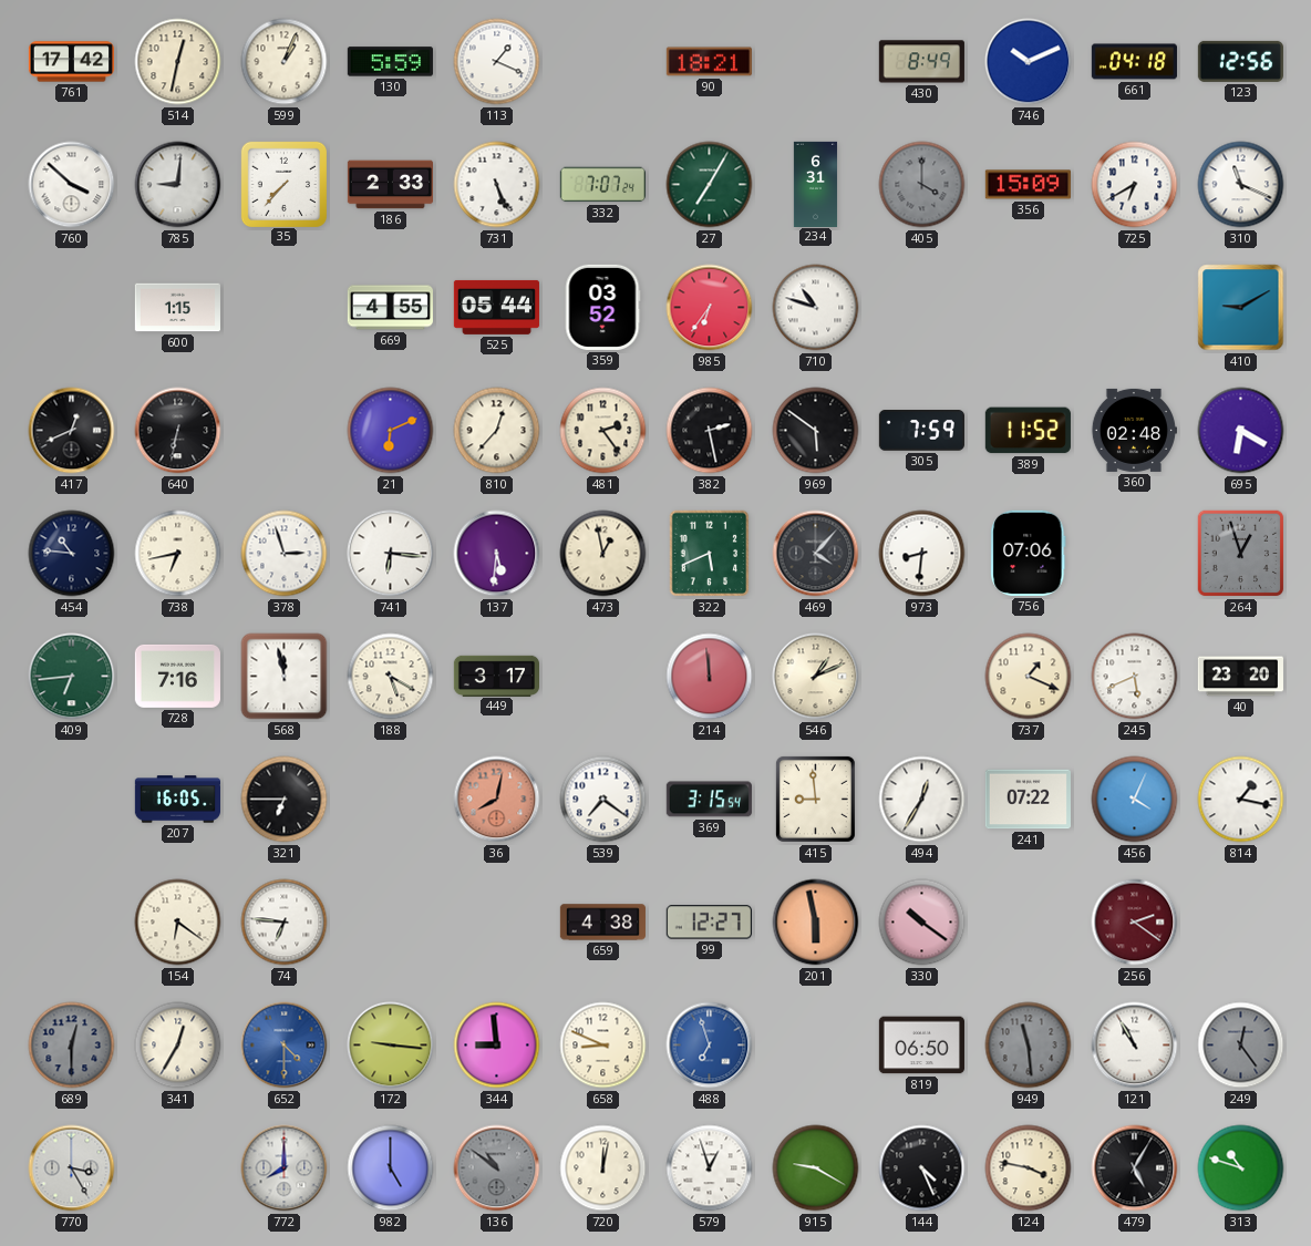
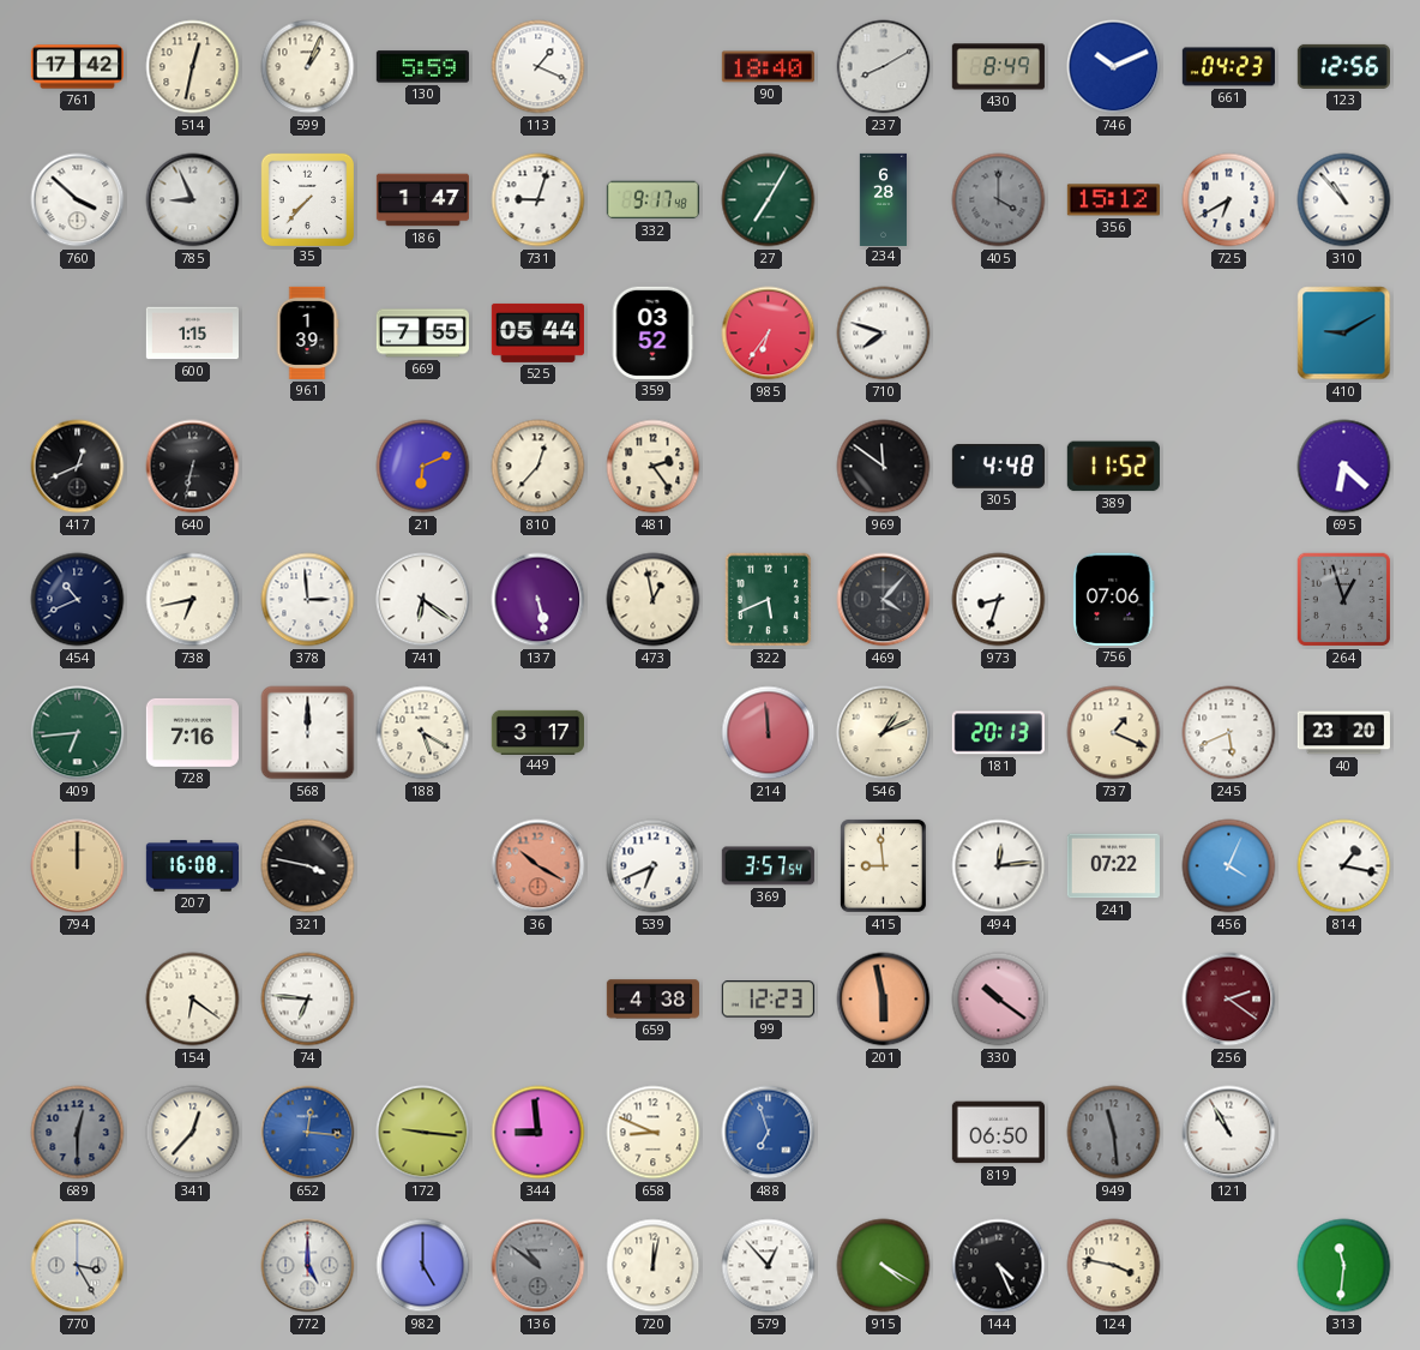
90: 18:21 -> 18:40
237: none -> 8:10
661: 04:18 -> 04:23
785: 9:01 -> 8:56
186: 2:33 -> 1:47
731: 5:26 -> 9:03
332: 7:07 -> 9:17
234: 6:31 -> 6:28
356: 15:09 -> 15:12
310: 11:19 -> 10:53
961: none -> 1:39
669: 4:55 -> 7:55
710: 10:48 -> 7:48
382: 2:28 -> none
969: 5:51 -> 11:51
305: 7:59 -> 4:48
360: 02:48 -> none
695: 6:20 -> 6:22
454: 10:46 -> 10:41
378: 2:57 -> 2:59
741: 6:16 -> 6:21
137: 5:31 -> 5:28
973: 8:31 -> 8:33
568: 11:58 -> 12:00
181: none -> 20:13
794: none -> 12:00
207: 16:05 -> 16:08
321: 6:45 -> 3:47
36: 8:02 -> 10:20
539: 7:21 -> 6:41
369: 3:15 -> 3:57
494: 12:35 -> 12:14
99: 12:27 -> 12:23
341: 12:35 -> 12:37
652: 4:30 -> 12:16
249: 12:24 -> none
772: 8:00 -> 5:00
579: 12:57 -> 12:53
915: 9:20 -> 4:20
479: 5:05 -> none
313: 10:48 -> 11:31
